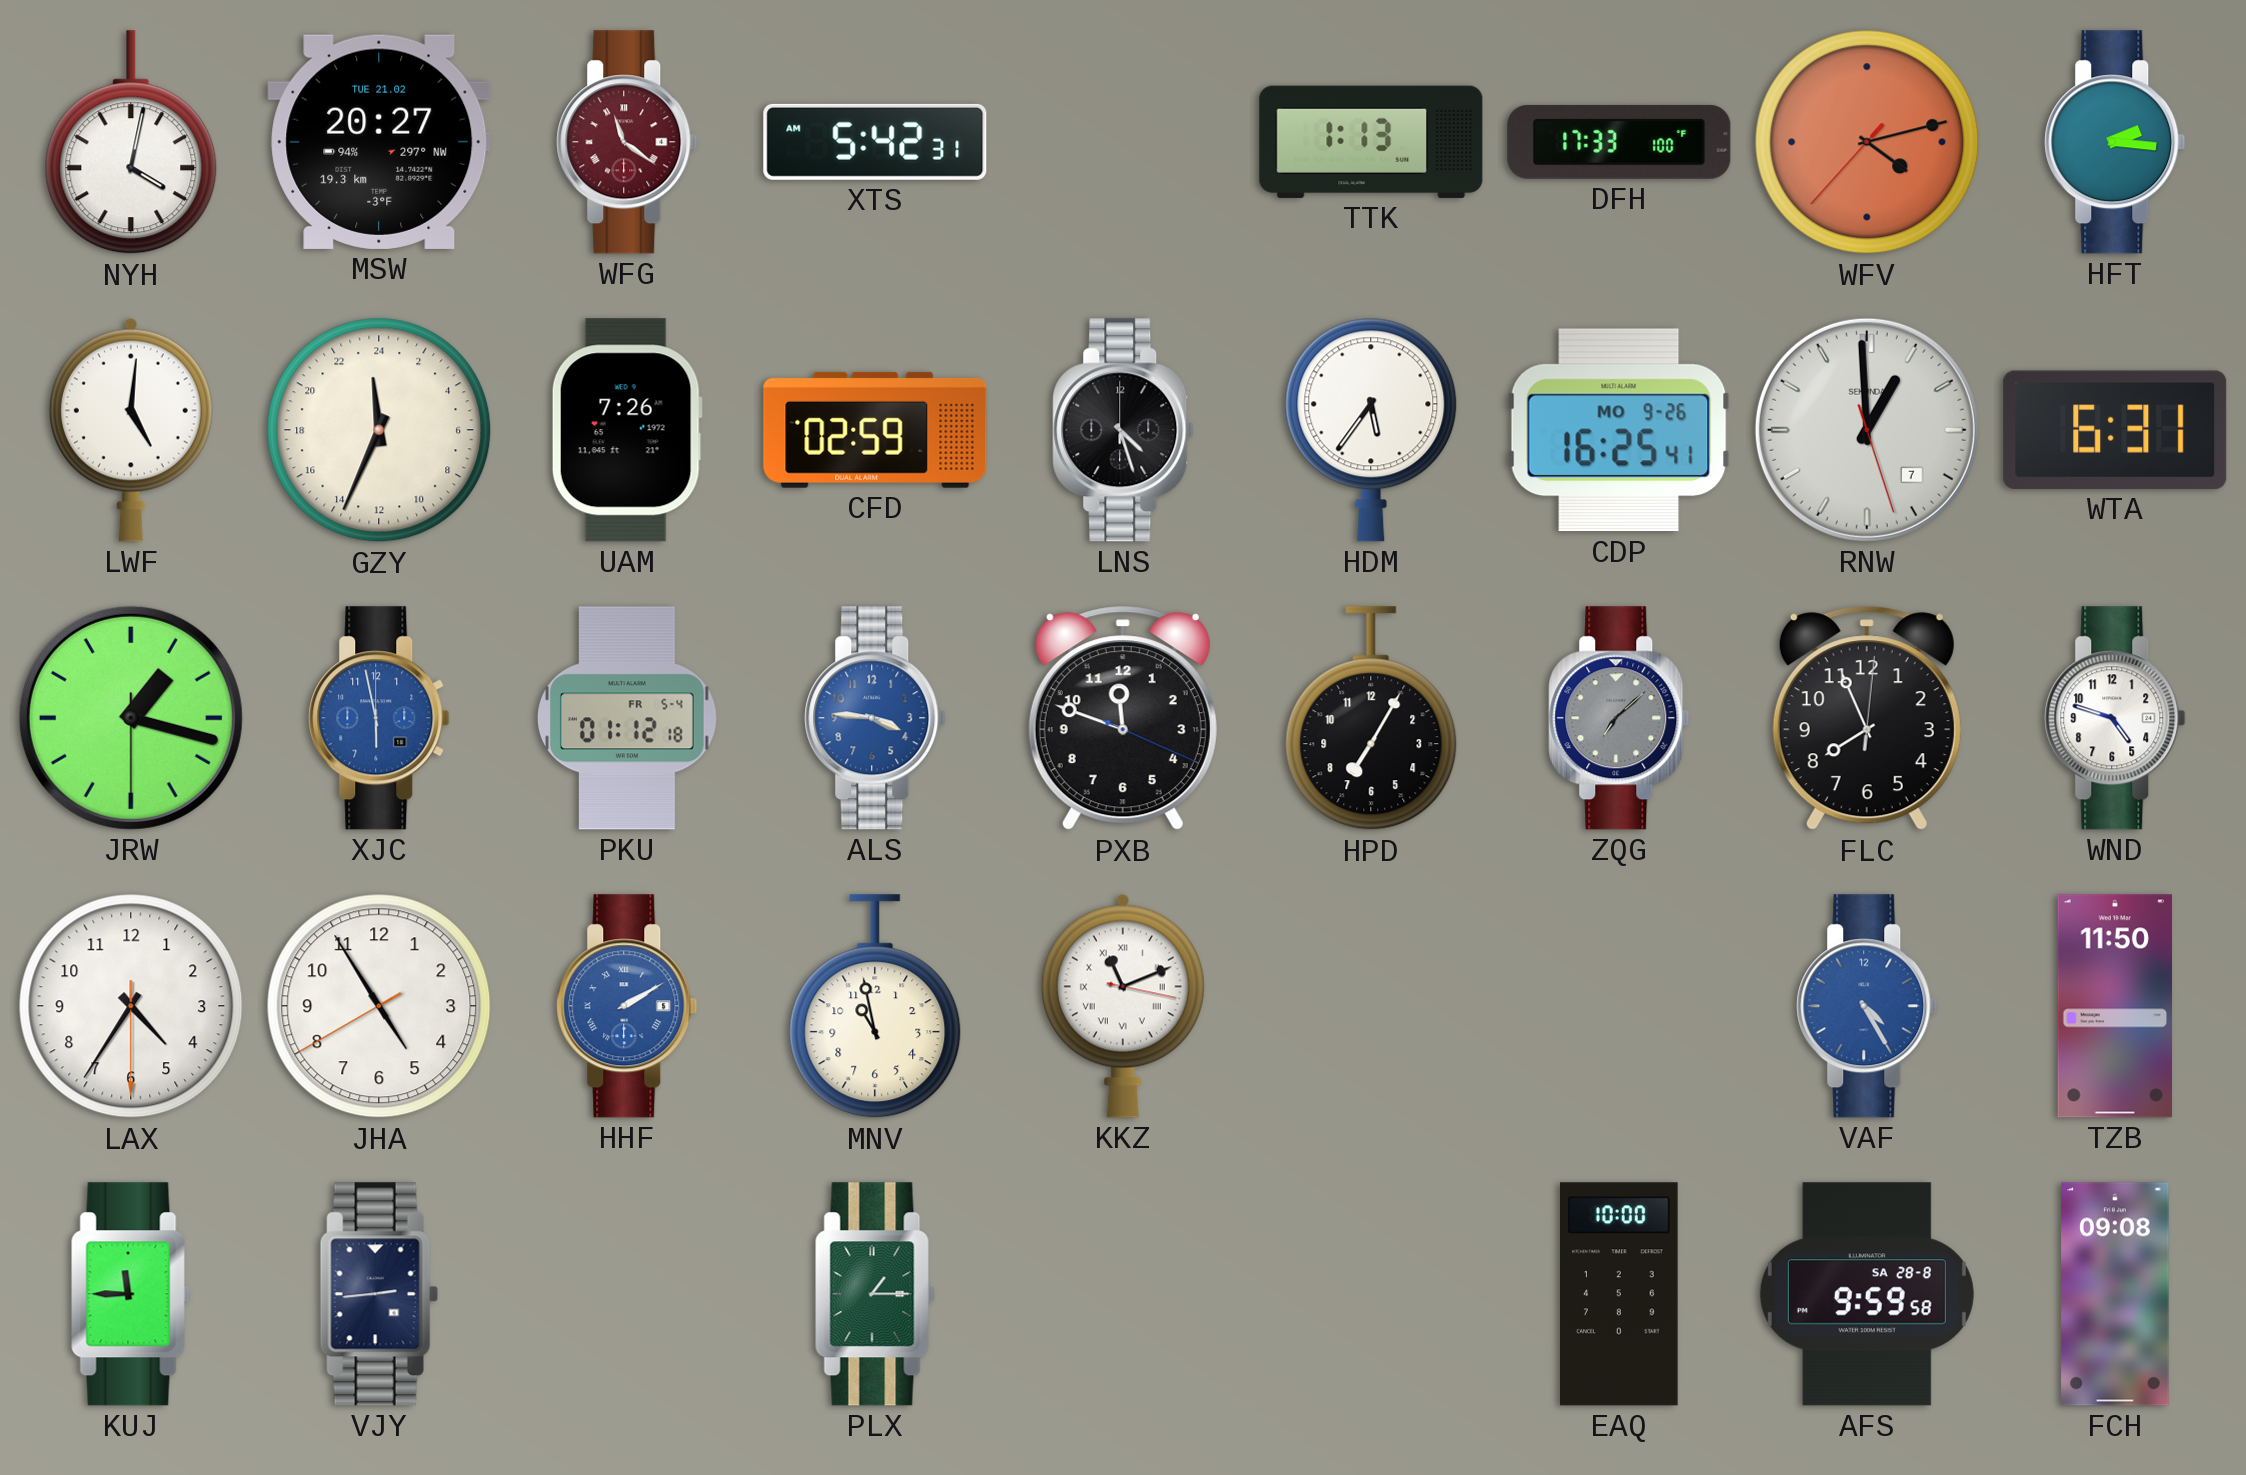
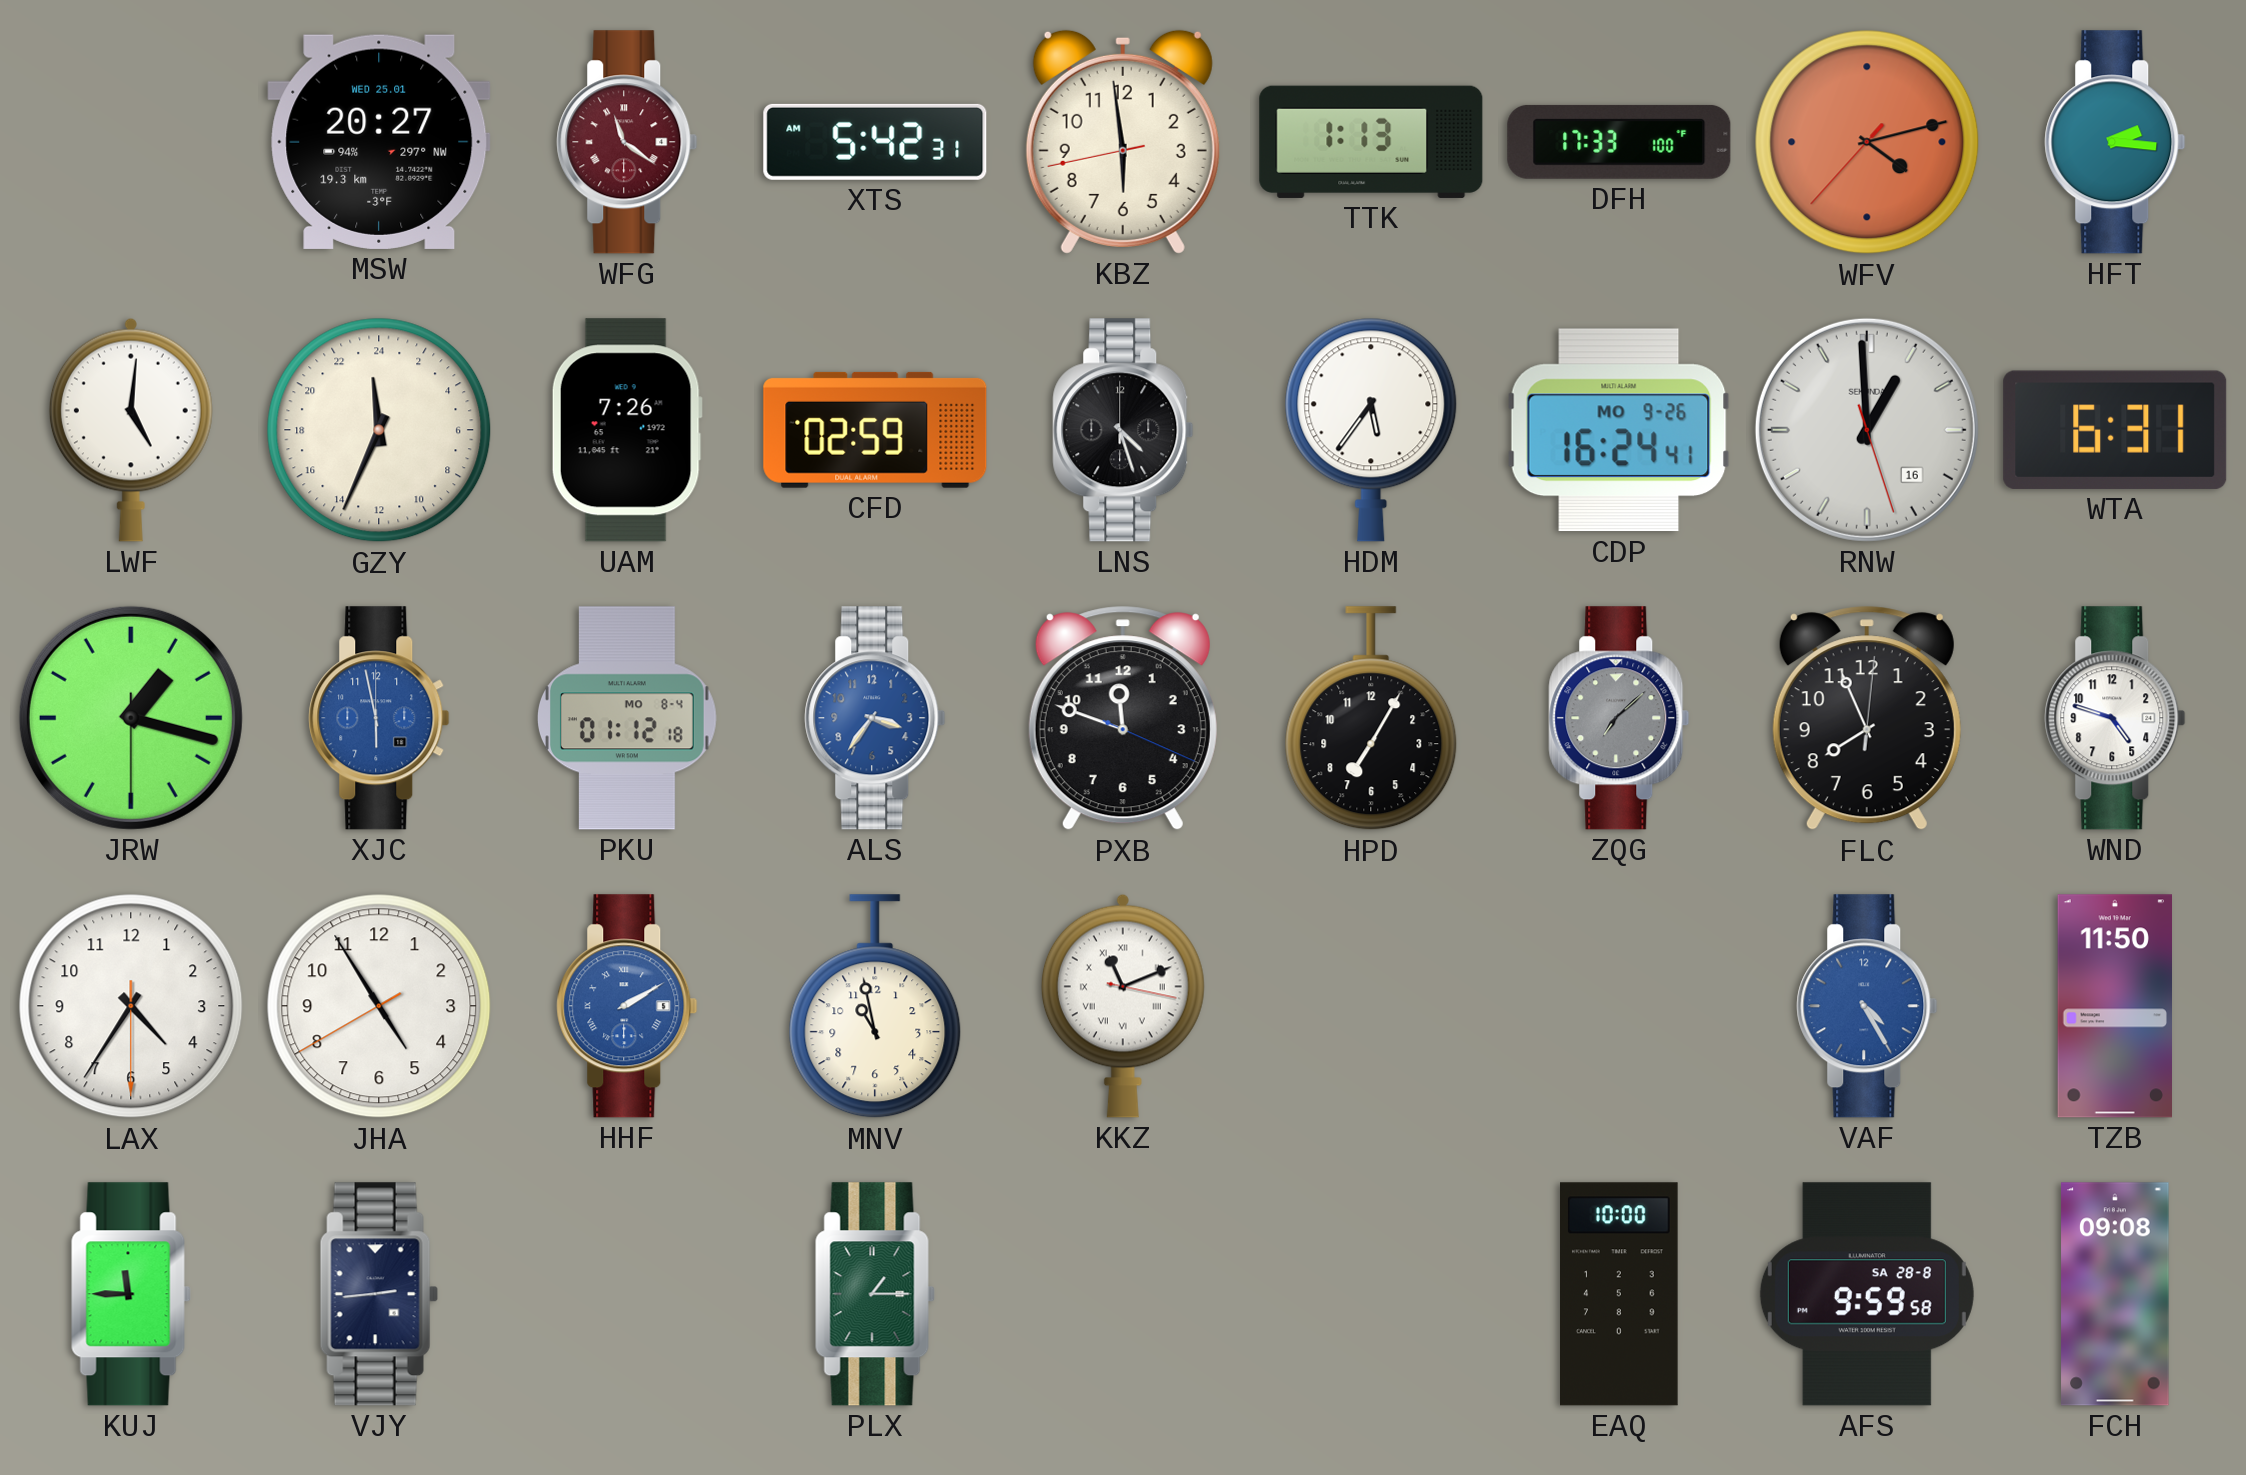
NYH: 4:02 -> none
MSW date: TUE 21.02 -> WED 25.01
KBZ: none -> 5:58
CDP: 16:25 -> 16:24
RNW date: 7 -> 16
PKU date: FR 5-4 -> MO 8-4
ALS: 3:46 -> 3:36
